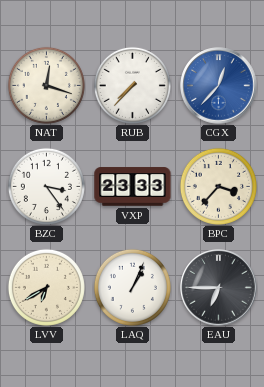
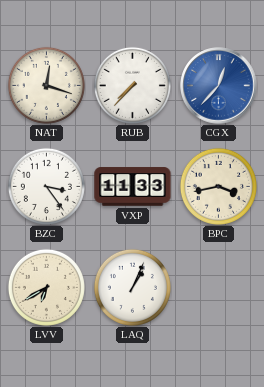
VXP: 23:33 -> 11:33
BPC: 3:37 -> 3:43
EAU: 6:45 -> none
